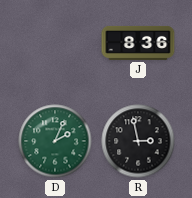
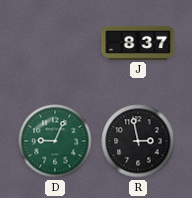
J: 8:36 -> 8:37
D: 2:04 -> 9:04
